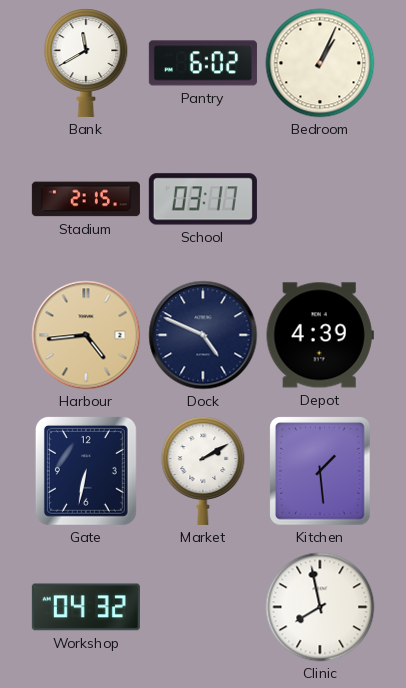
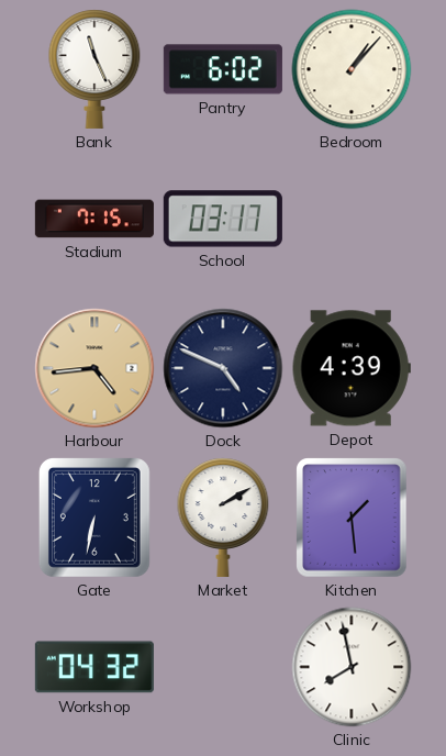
Bank: 11:40 -> 11:26
Bedroom: 1:04 -> 1:07
Stadium: 2:15 -> 7:15
